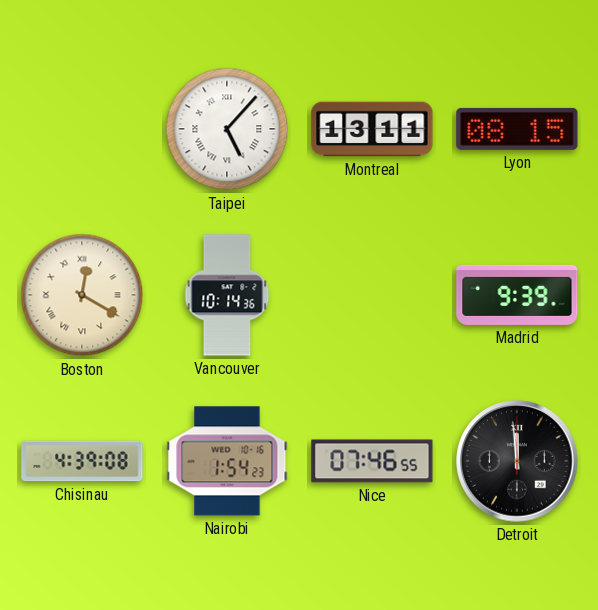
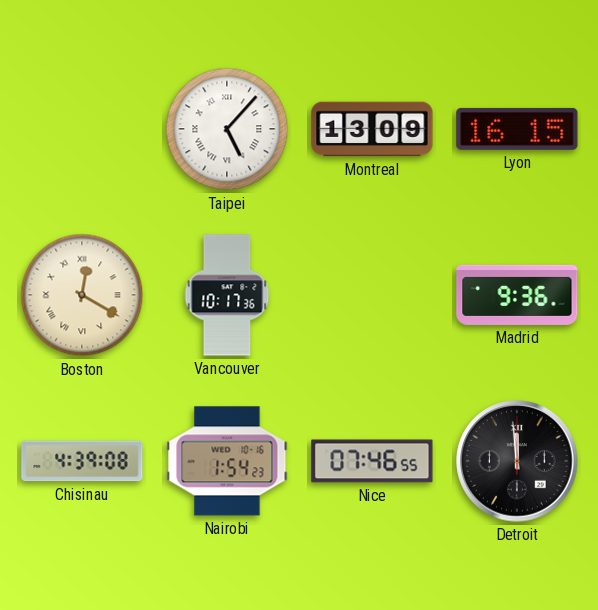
Montreal: 13:11 -> 13:09
Lyon: 08:15 -> 16:15
Vancouver: 10:14 -> 10:17
Madrid: 9:39 -> 9:36
